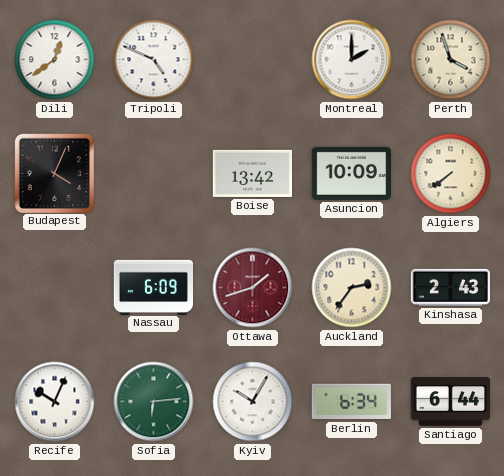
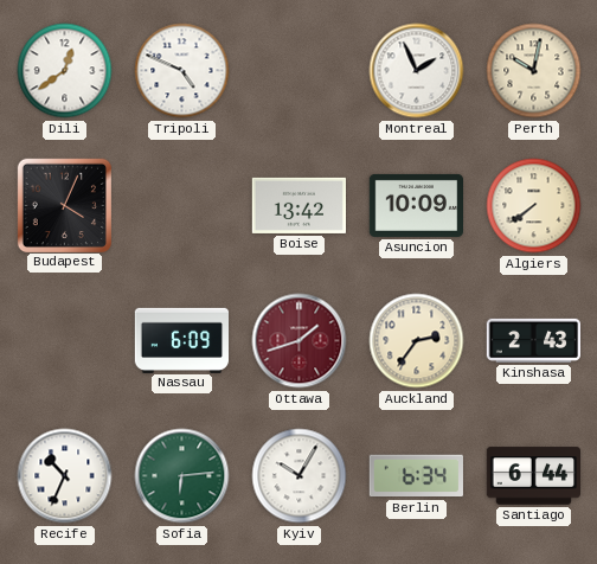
Montreal: 2:00 -> 1:56
Perth: 3:57 -> 10:02
Recife: 10:04 -> 10:34
